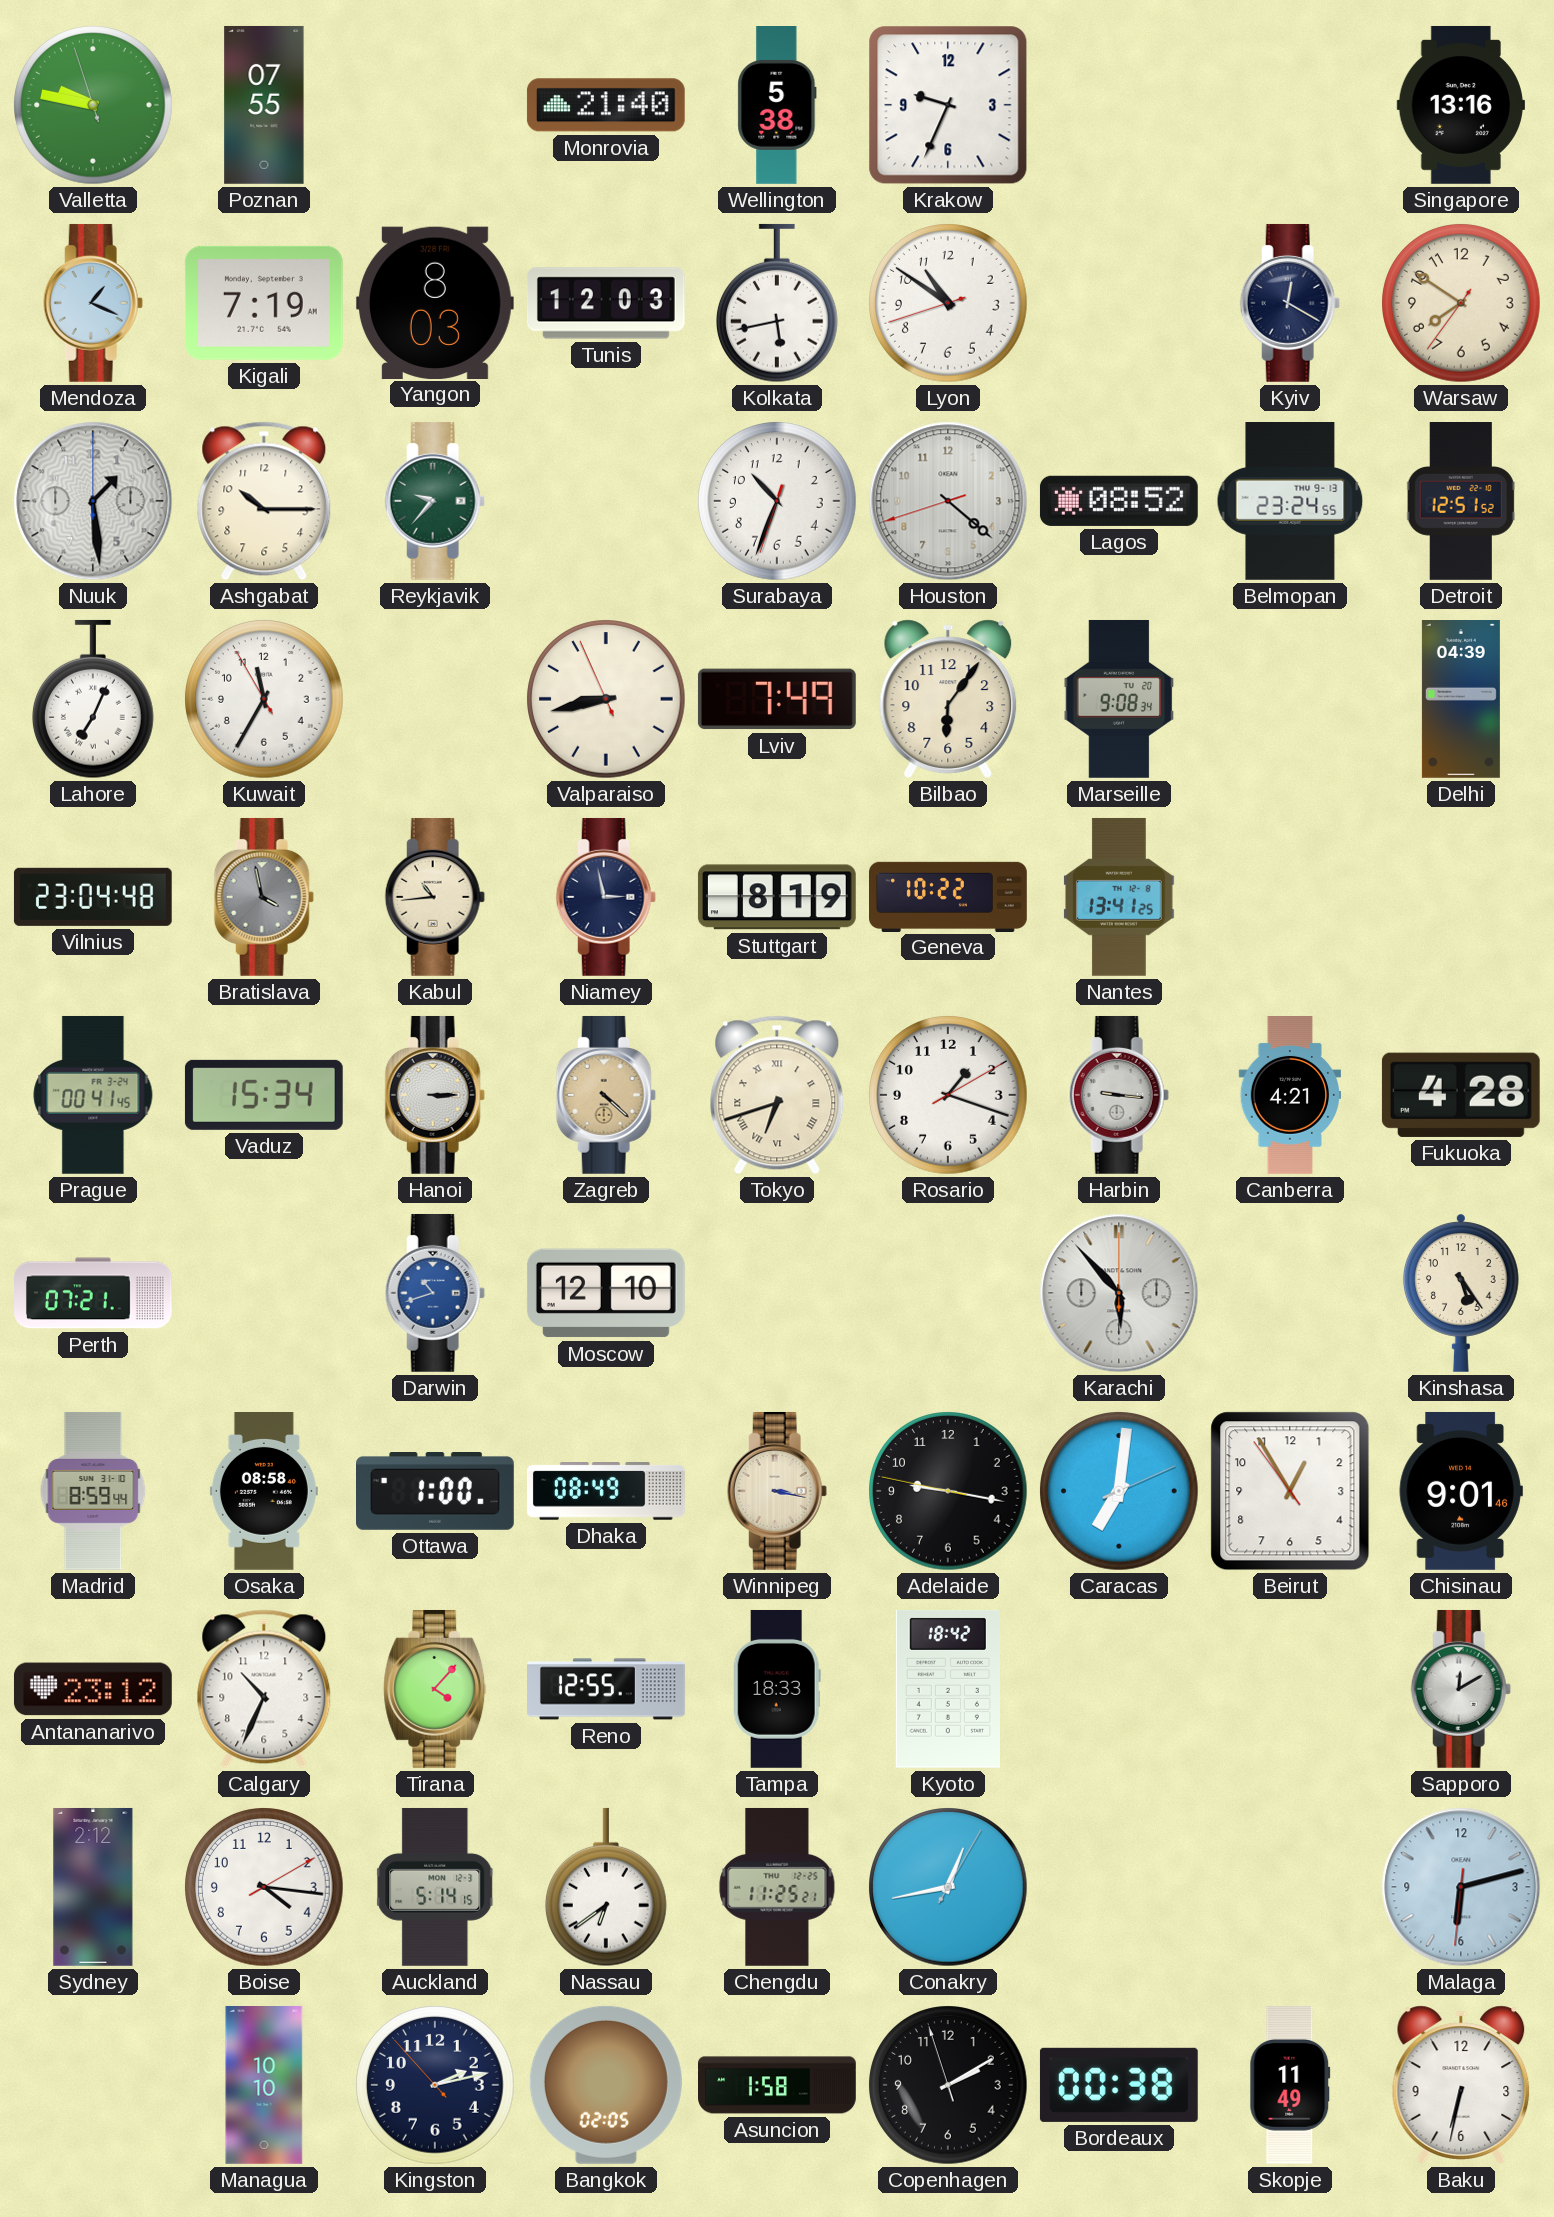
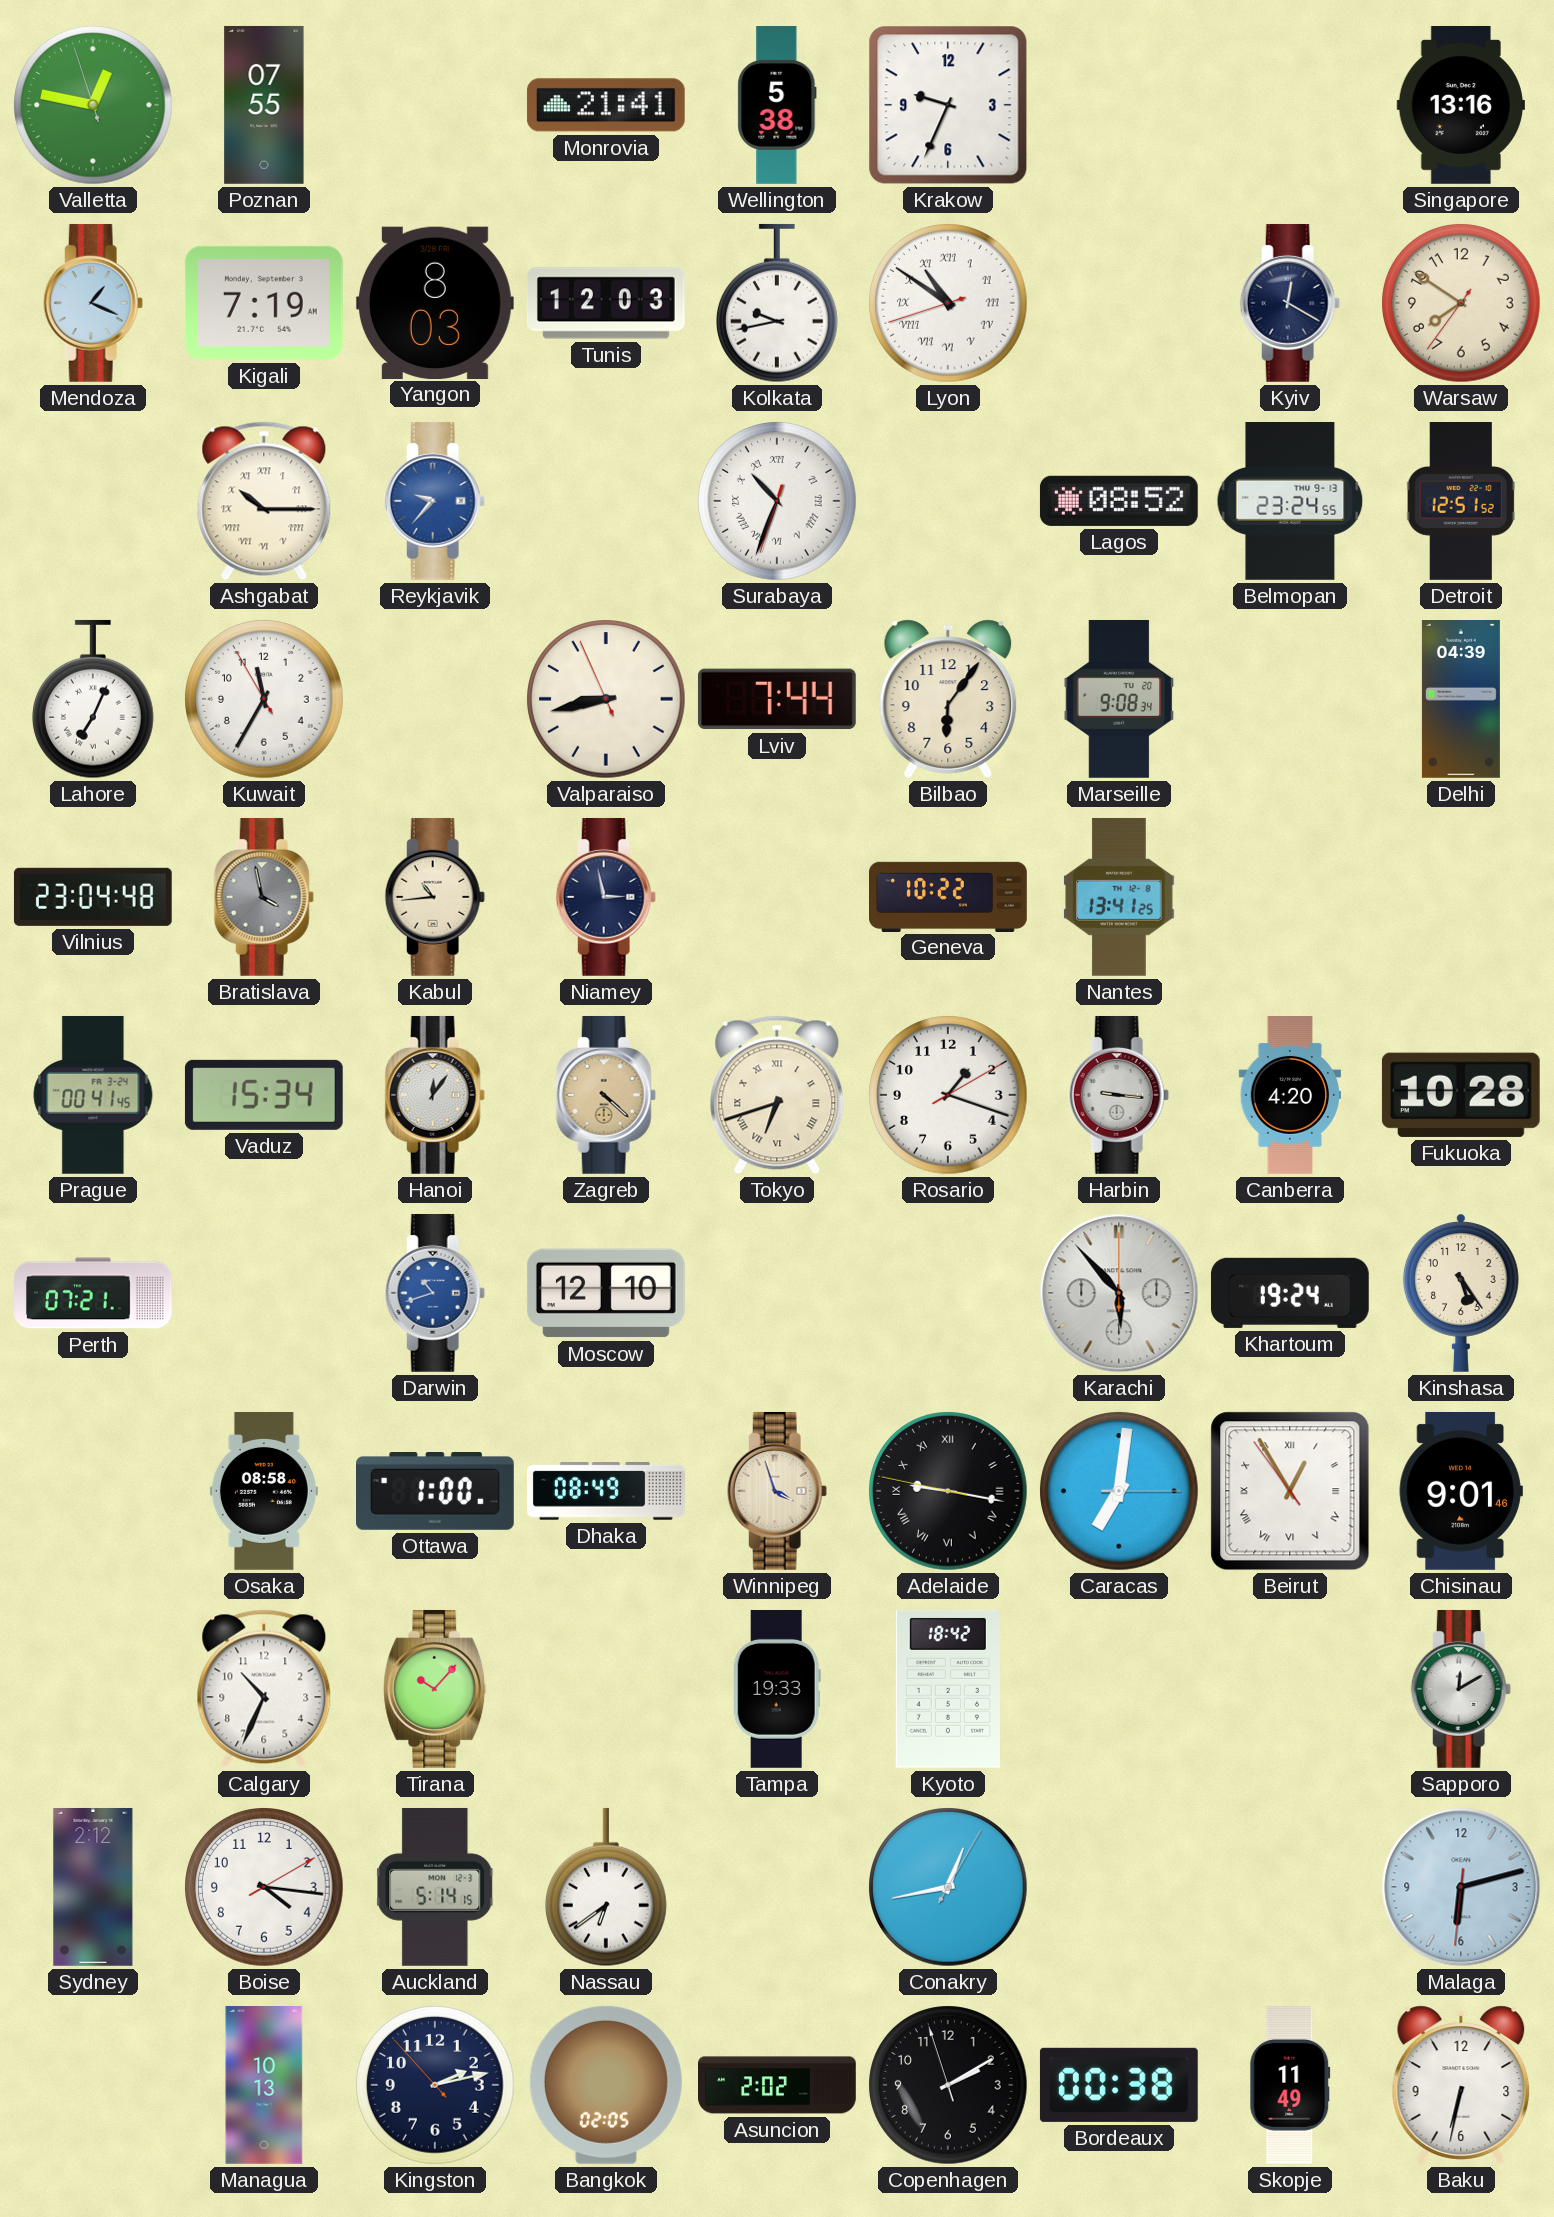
Valletta: 9:46 -> 12:46
Monrovia: 21:40 -> 21:41
Kolkata: 5:43 -> 9:43
Lyon numerals: Arabic -> Roman
Nuuk: 1:29 -> none
Ashgabat numerals: Arabic -> Roman
Reykjavik dial: green -> blue
Surabaya numerals: Arabic -> Roman
Houston: 4:21 -> none
Lviv: 7:49 -> 7:44
Stuttgart: 8:19 -> none
Hanoi: 3:15 -> 12:06
Canberra: 4:21 -> 4:20
Fukuoka: 4:28 -> 10:28
Khartoum: none -> 19:24
Madrid: 8:59 -> none
Winnipeg: 3:17 -> 3:57
Adelaide numerals: Arabic -> Roman
Caracas: 7:01:11 -> 7:01:15
Beirut numerals: Arabic -> Roman
Antananarivo: 23:12 -> none
Tirana: 4:07 -> 10:07
Reno: 12:55 -> none
Tampa: 18:33 -> 19:33
Chengdu: 11:25 -> none
Managua: 10:10 -> 10:13
Asuncion: 1:58 -> 2:02
